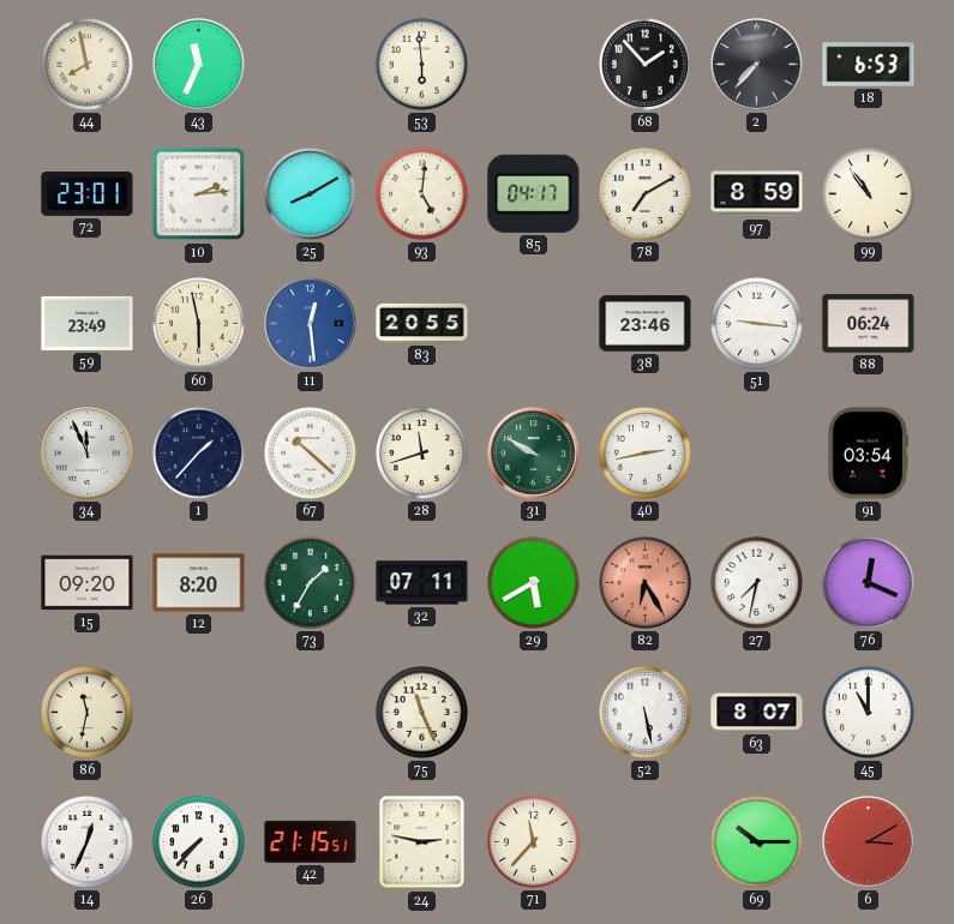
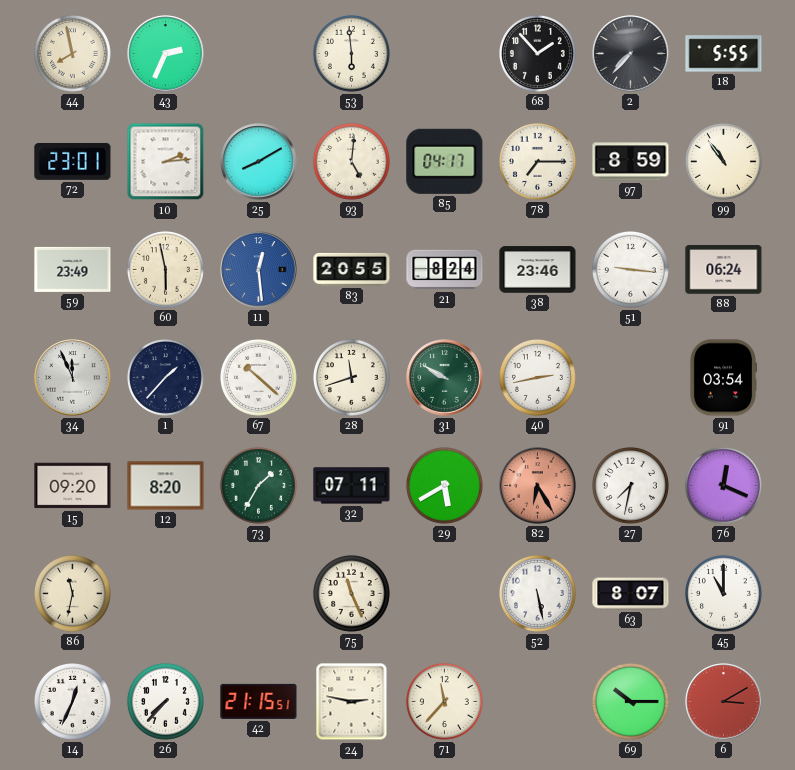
43: 11:34 -> 2:34
18: 6:53 -> 5:55
78: 7:10 -> 7:15
21: none -> 8:24
